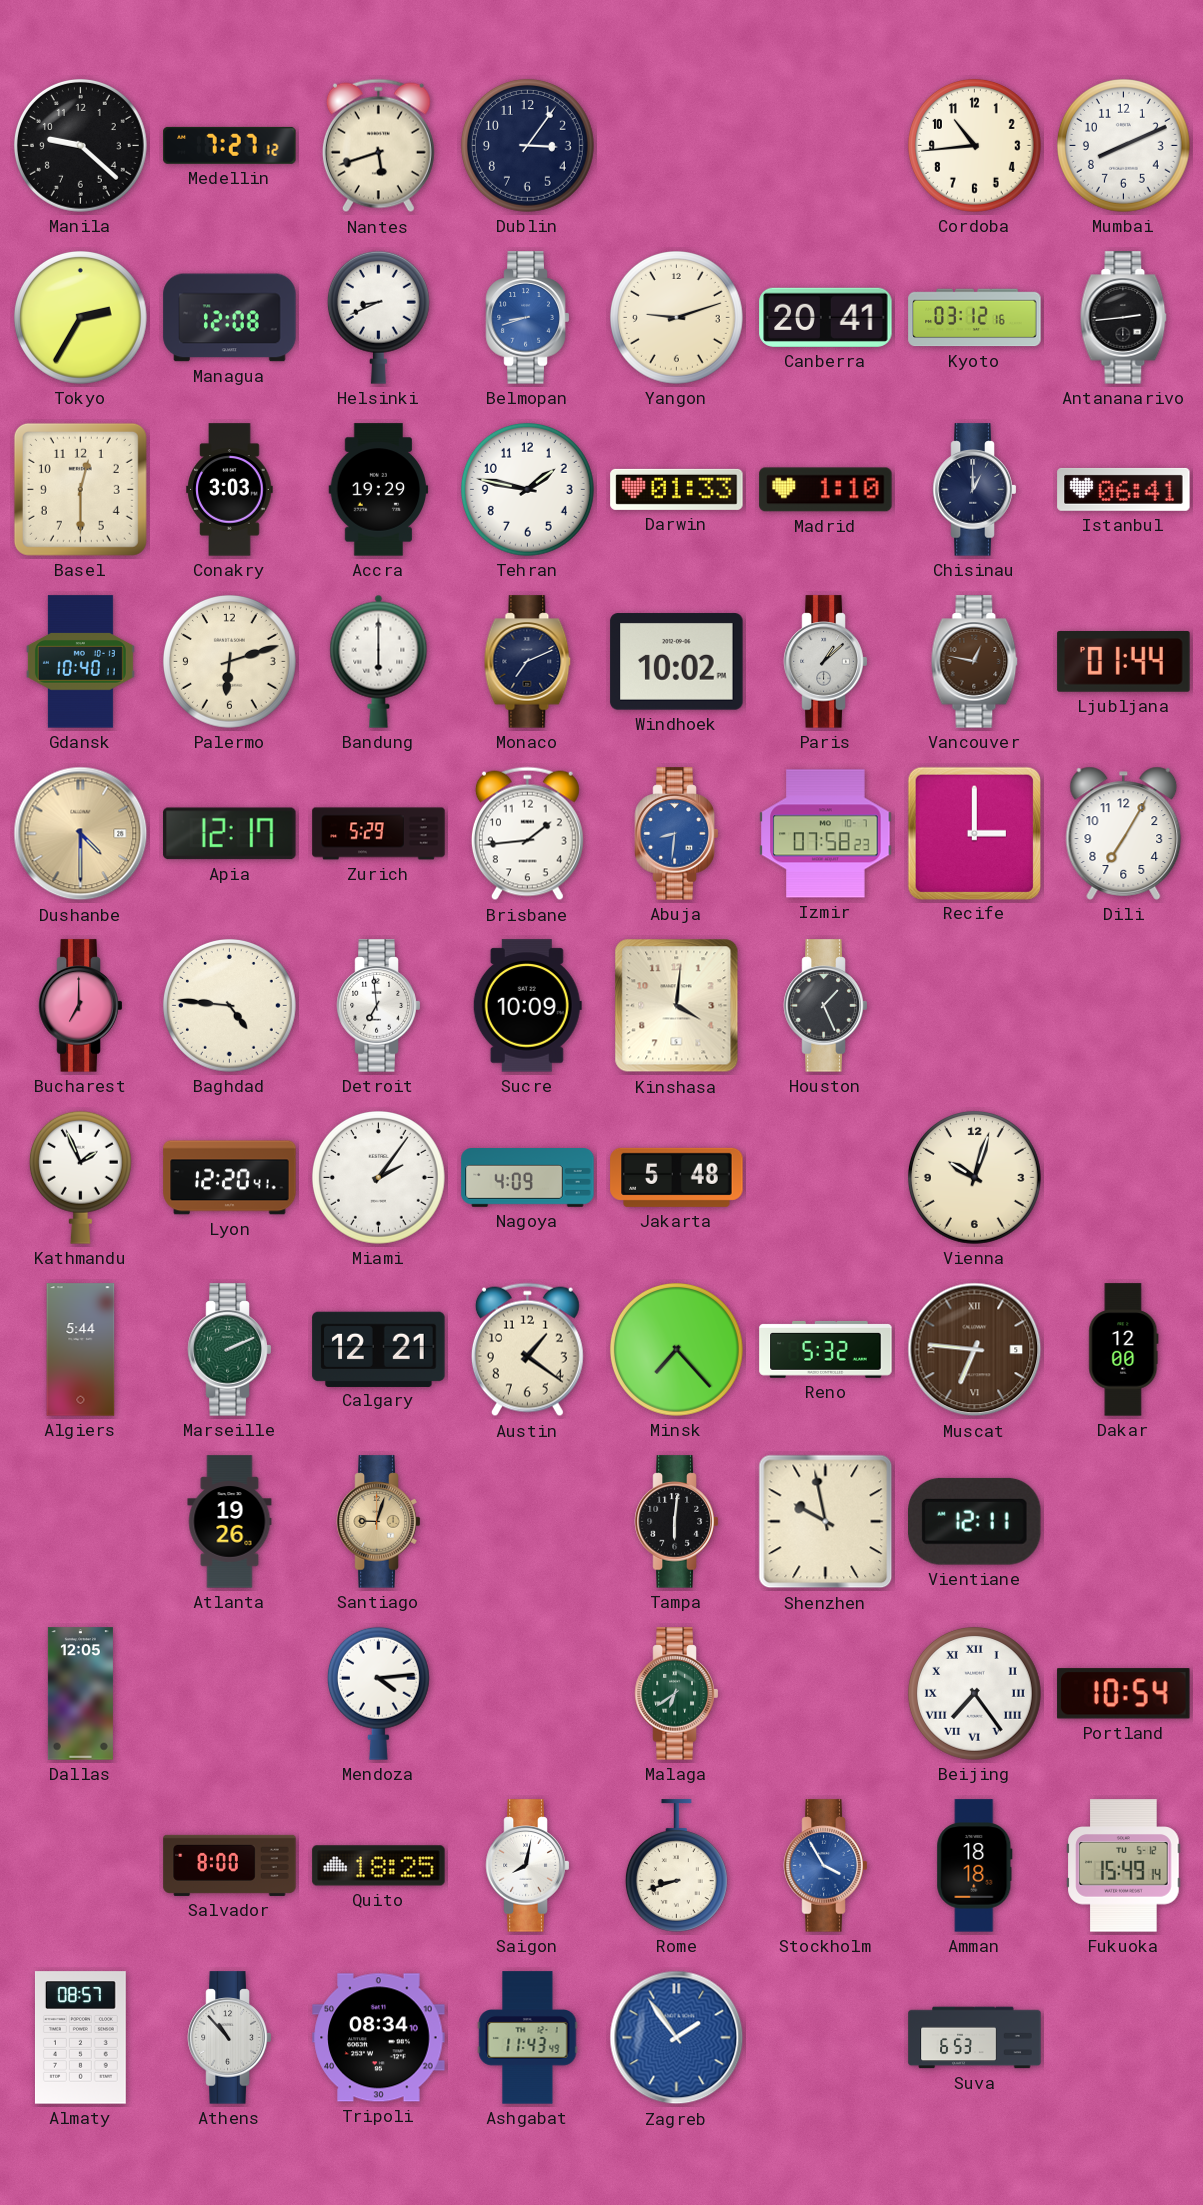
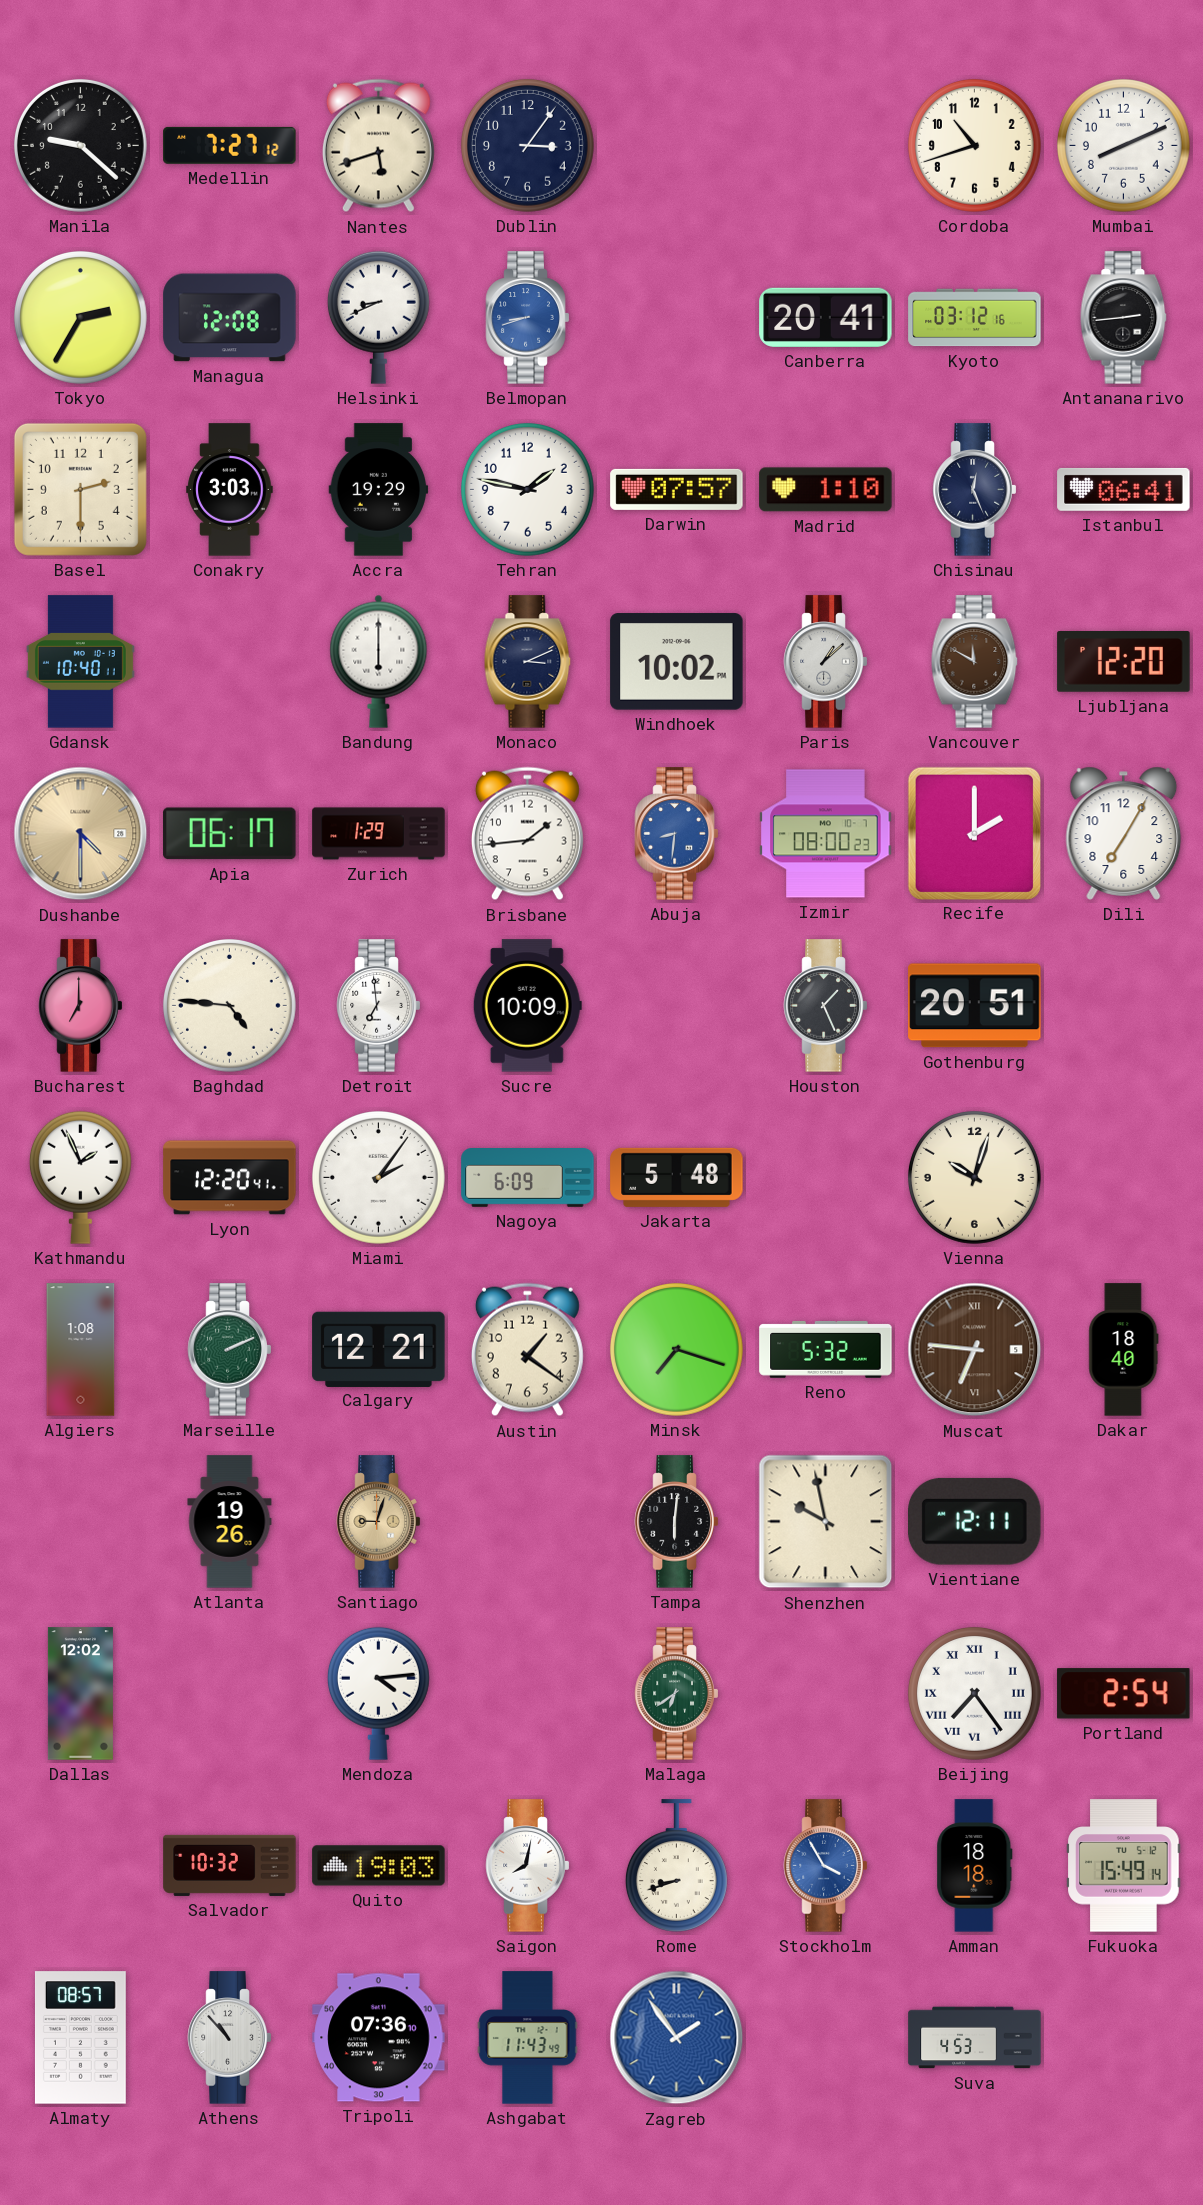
Cordoba: 10:44 -> 10:42
Yangon: 9:12 -> none
Basel: 12:30 -> 2:30
Darwin: 01:33 -> 07:57
Chisinau: 1:00 -> 12:26
Palermo: 6:12 -> none
Monaco: 7:11 -> 3:11
Vancouver: 12:47 -> 11:50
Ljubljana: 01:44 -> 12:20
Apia: 12:17 -> 06:17
Zurich: 5:29 -> 1:29
Izmir: 07:58 -> 08:00
Recife: 3:00 -> 2:00
Kinshasa: 4:01 -> none
Gothenburg: none -> 20:51
Nagoya: 4:09 -> 6:09
Algiers: 5:44 -> 1:08
Minsk: 7:23 -> 7:18
Dakar: 12:00 -> 18:40
Dallas: 12:05 -> 12:02
Portland: 10:54 -> 2:54
Salvador: 8:00 -> 10:32
Quito: 18:25 -> 19:03
Tripoli: 08:34 -> 07:36
Suva: 6:53 -> 4:53
